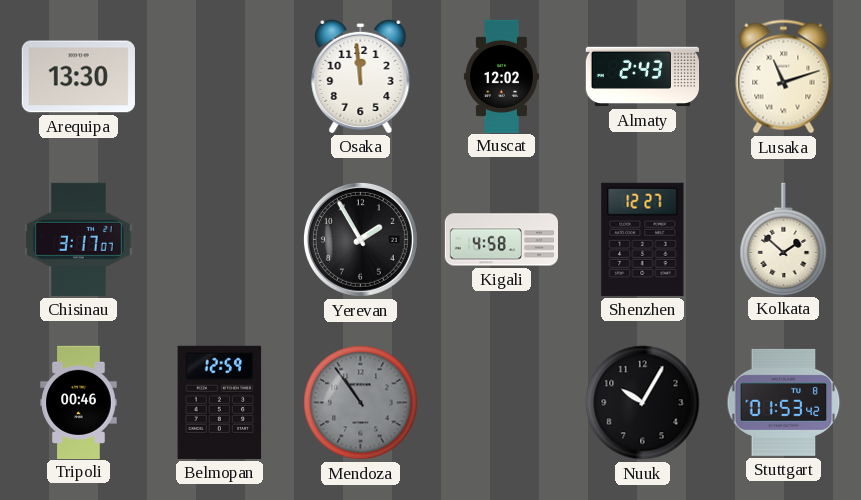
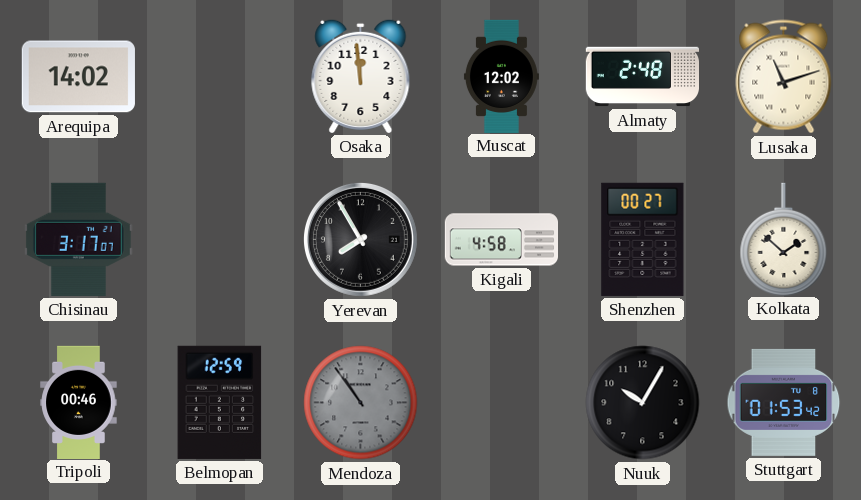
Arequipa: 13:30 -> 14:02
Almaty: 2:43 -> 2:48
Yerevan: 1:55 -> 7:55
Shenzhen: 12:27 -> 00:27
